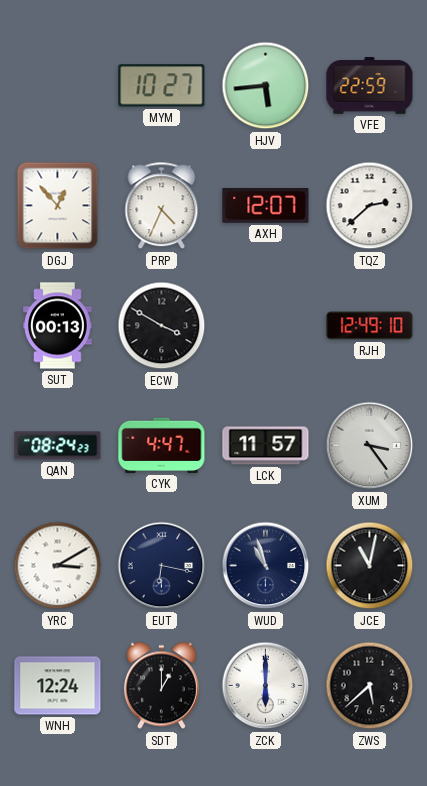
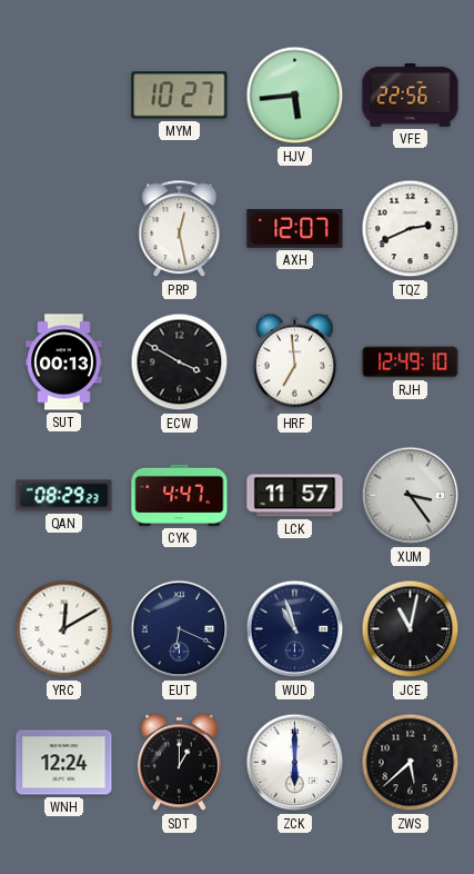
VFE: 22:59 -> 22:56
DGJ: 12:53 -> none
PRP: 4:34 -> 12:28
TQZ: 2:38 -> 2:41
HRF: none -> 6:59
QAN: 08:24 -> 08:29
YRC: 3:10 -> 12:10
EUT: 6:17 -> 6:19
